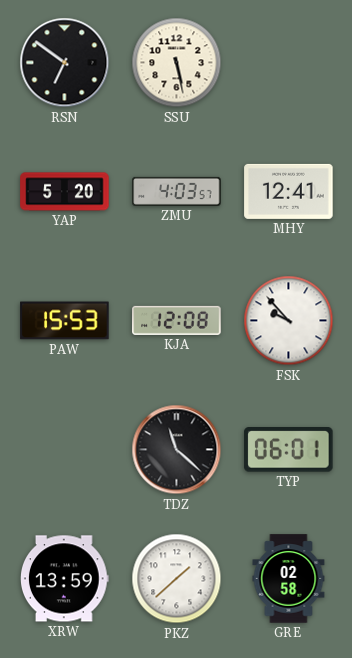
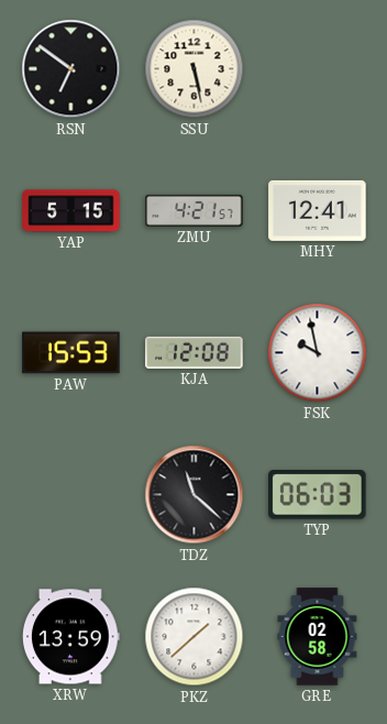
YAP: 5:20 -> 5:15
ZMU: 4:03 -> 4:21
FSK: 9:53 -> 9:58
TYP: 06:01 -> 06:03
